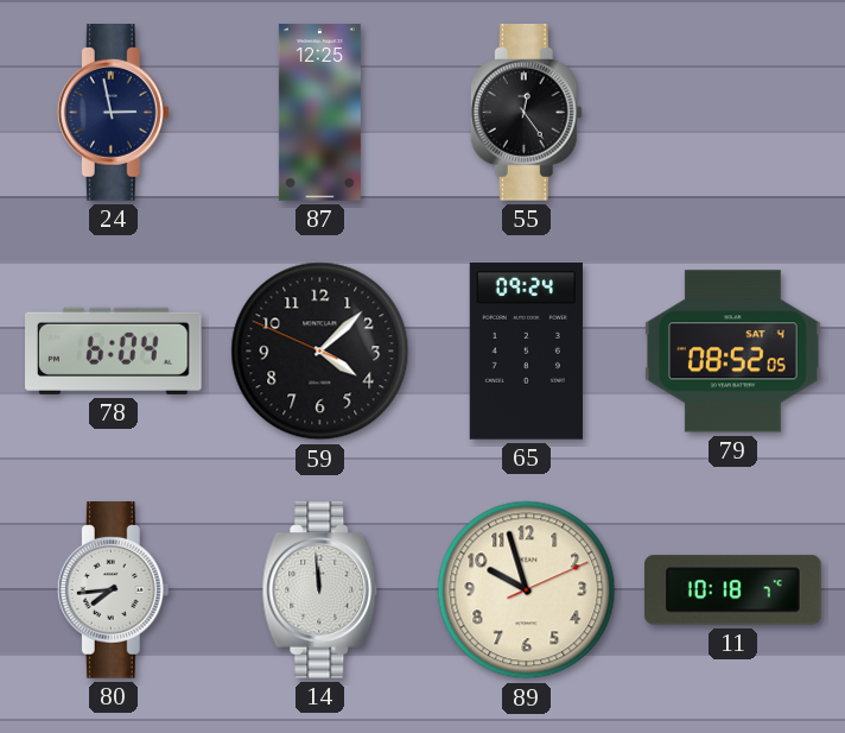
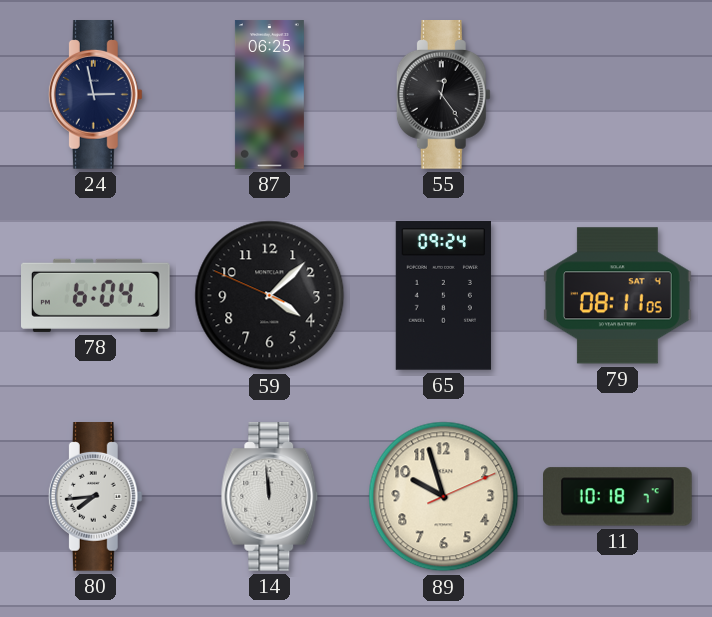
87: 12:25 -> 06:25
79: 08:52 -> 08:11
